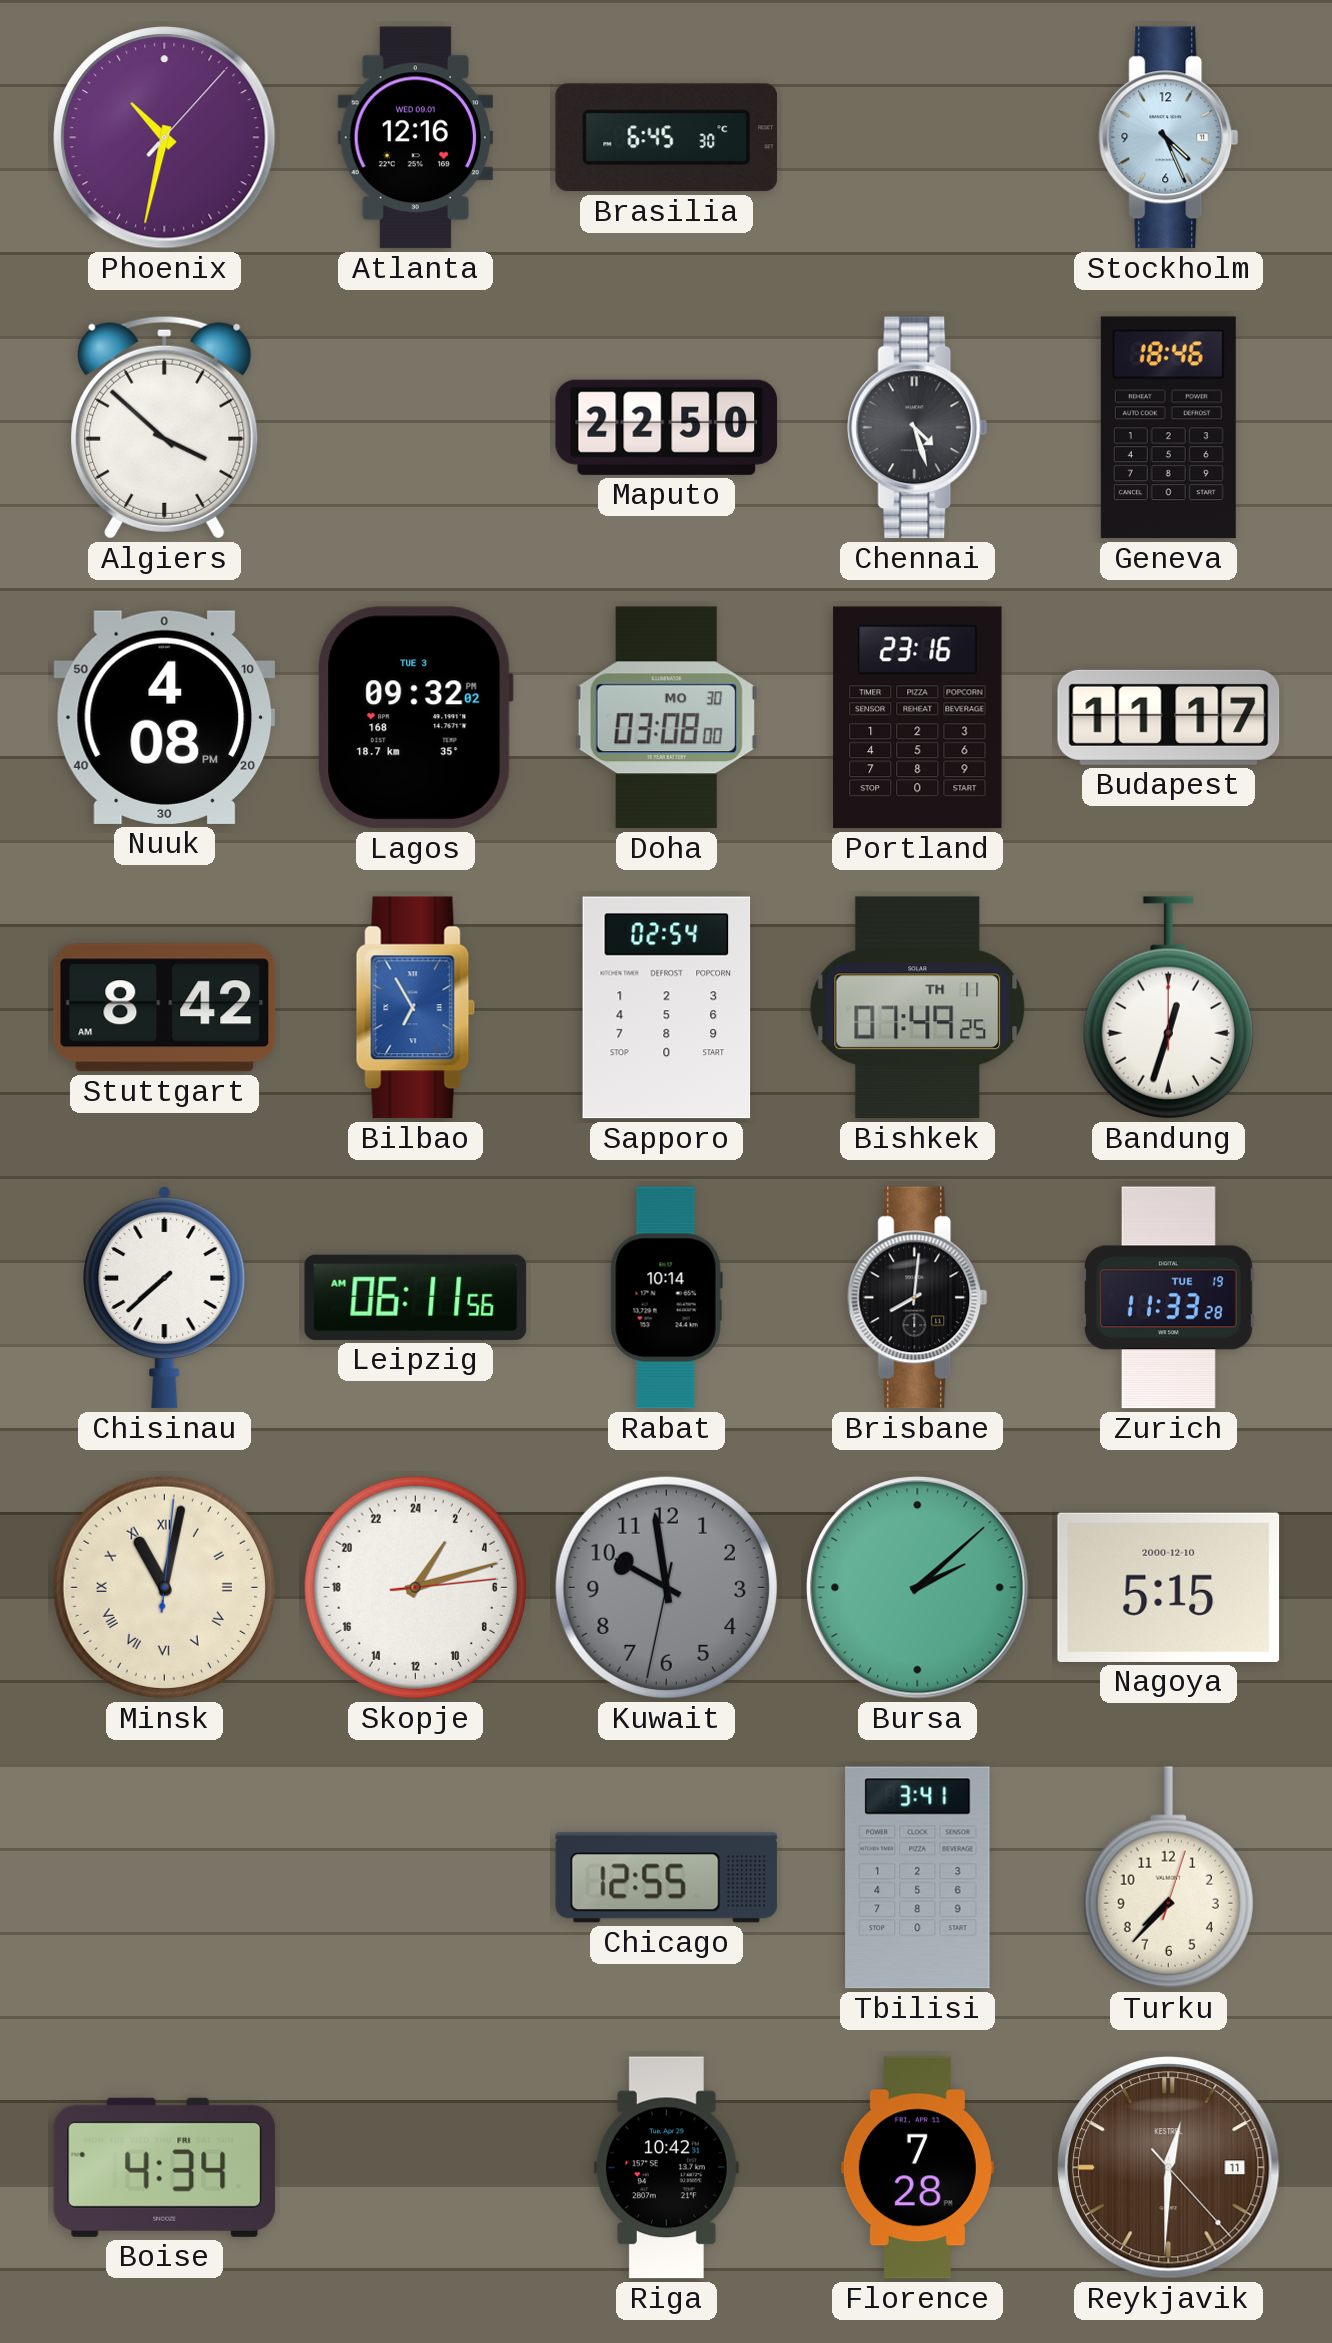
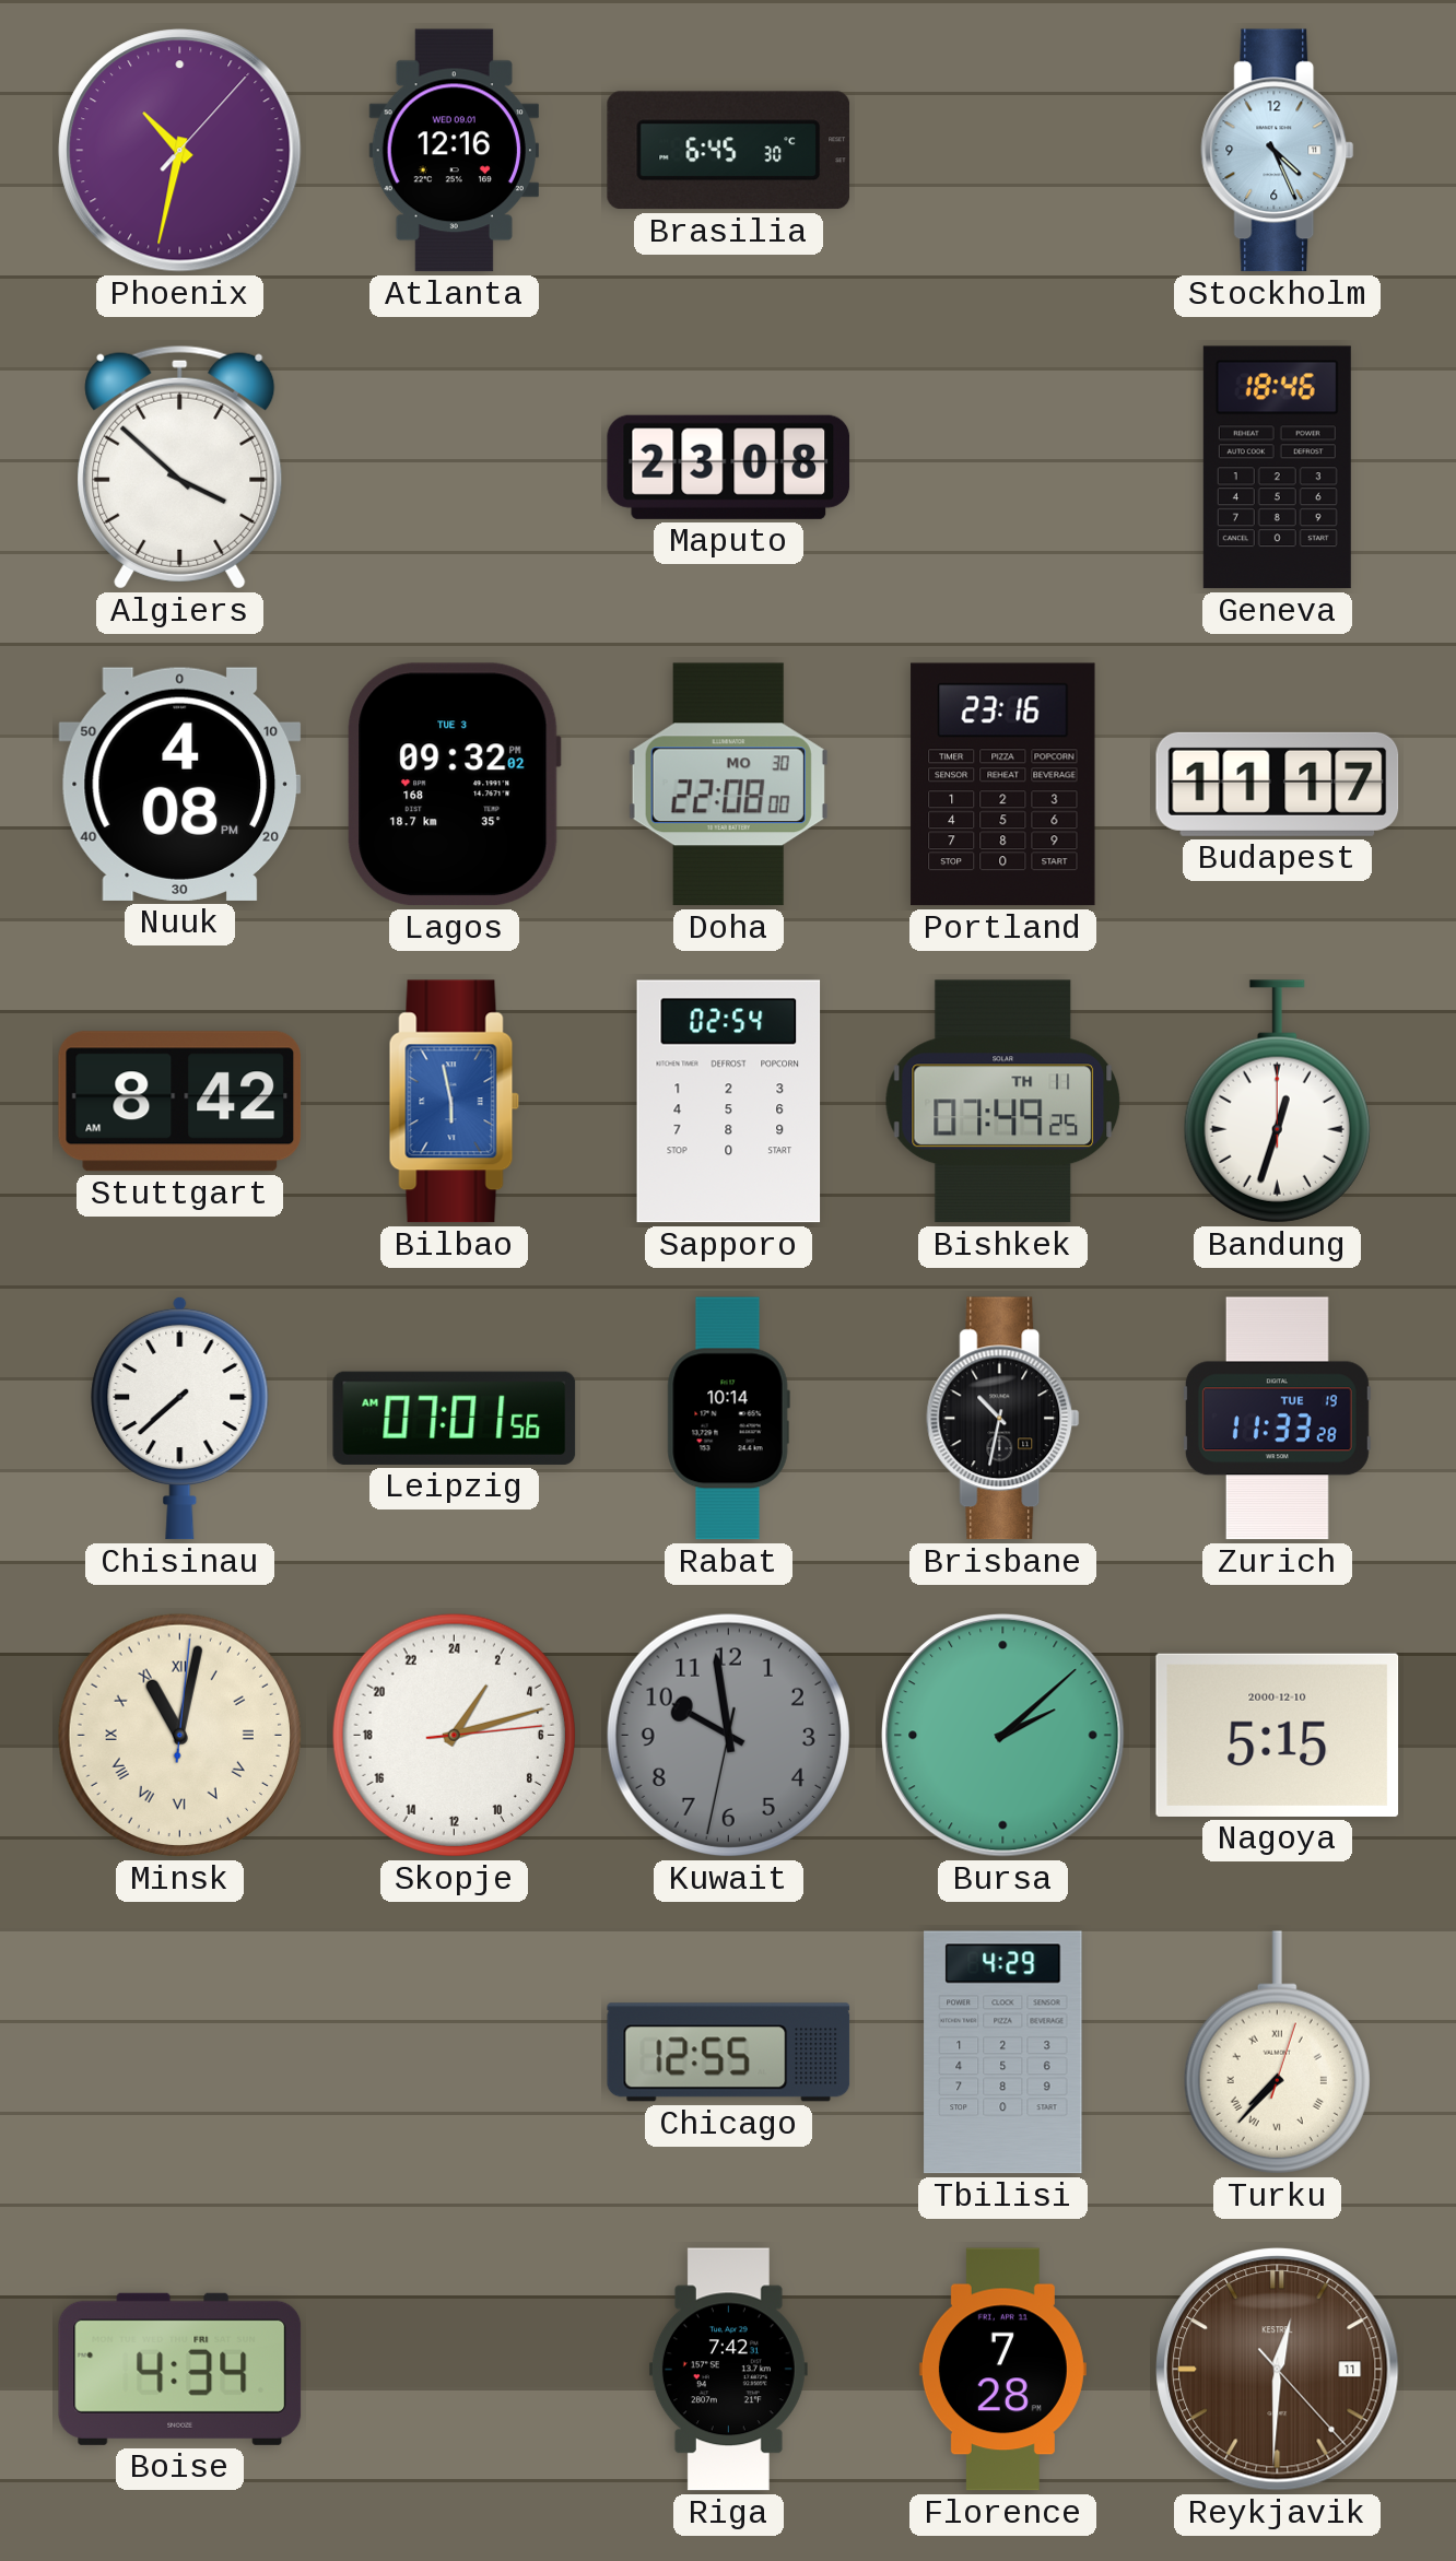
Maputo: 22:50 -> 23:08
Chennai: 4:27 -> none
Doha: 03:08 -> 22:08
Bilbao: 6:55 -> 5:58
Leipzig: 06:11 -> 07:01
Brisbane: 8:01 -> 10:32
Tbilisi: 3:41 -> 4:29
Turku numerals: Arabic -> Roman
Riga: 10:42 -> 7:42
